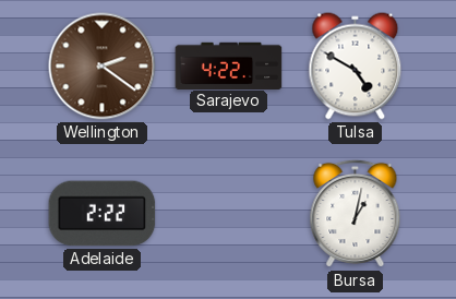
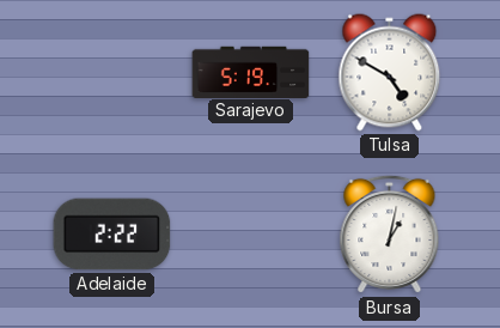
Wellington: 2:21 -> none
Sarajevo: 4:22 -> 5:19
